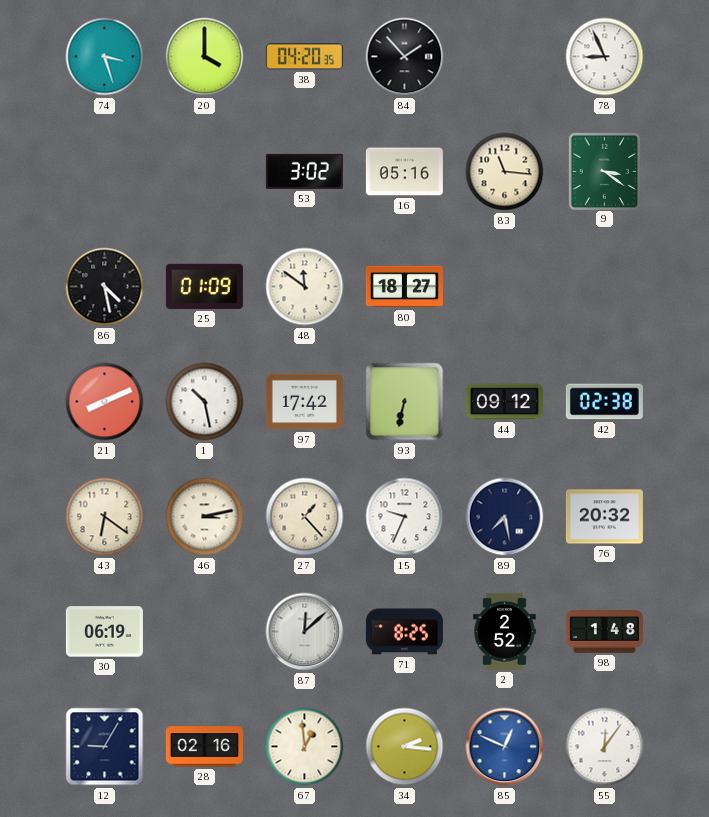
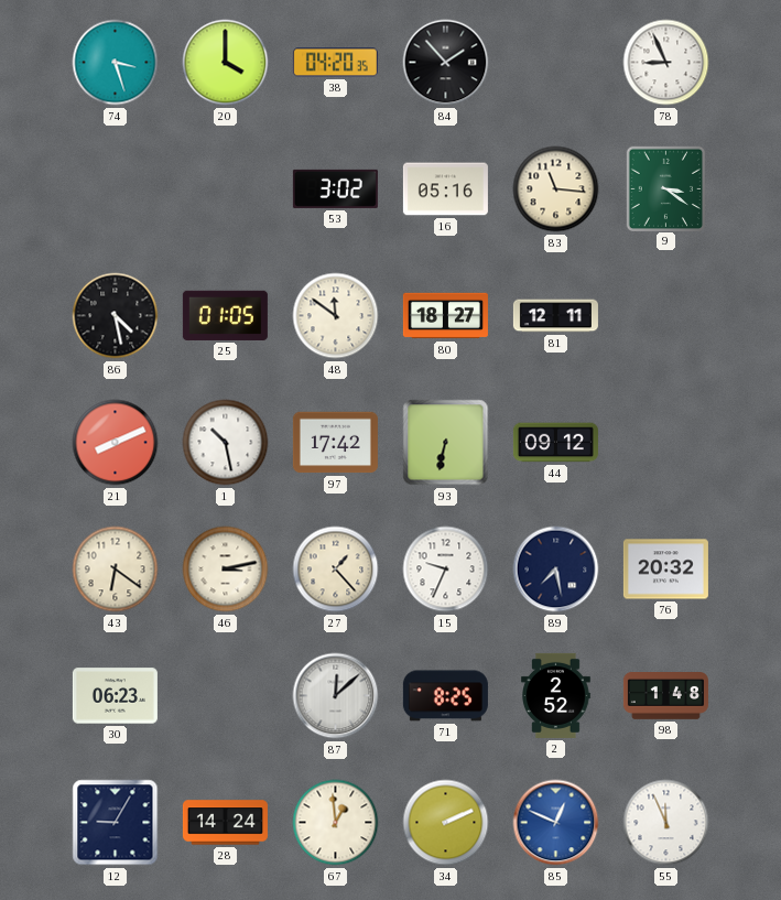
25: 01:09 -> 01:05
81: none -> 12:11
42: 02:38 -> none
30: 06:19 -> 06:23
28: 02:16 -> 14:24
34: 2:16 -> 2:11
55: 12:06 -> 11:56
